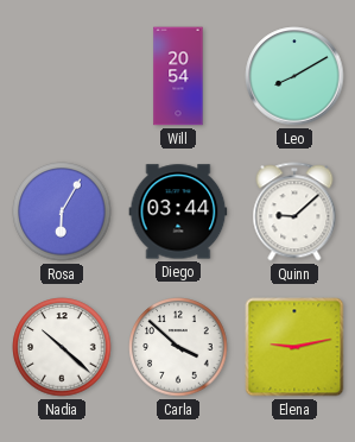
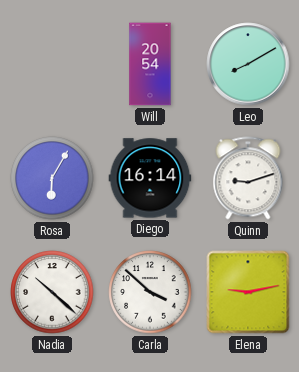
Diego: 03:44 -> 16:14
Quinn: 9:08 -> 9:12
